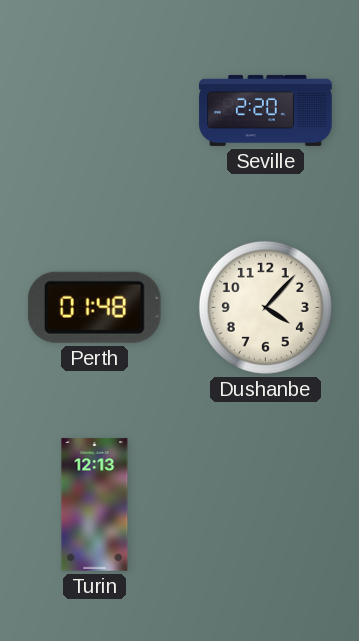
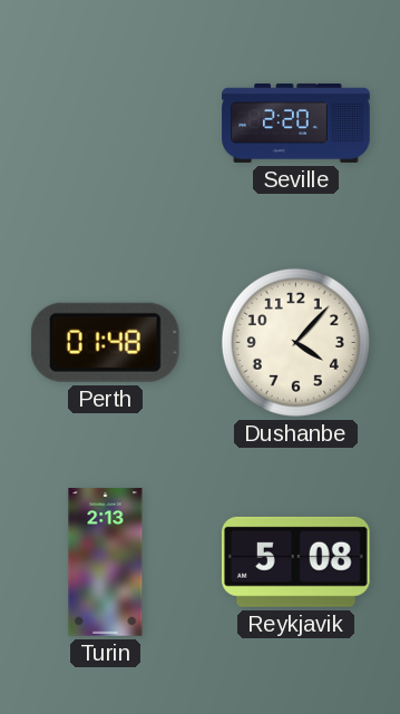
Turin: 12:13 -> 2:13
Reykjavik: none -> 5:08
